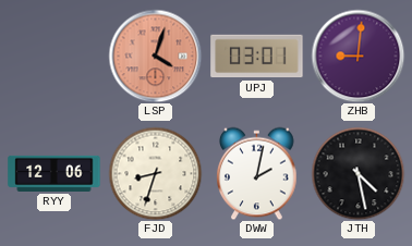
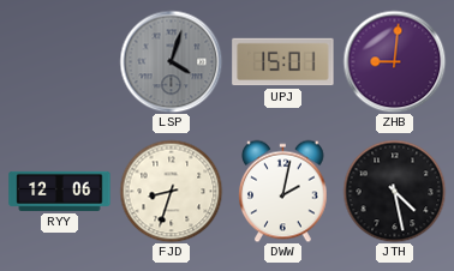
LSP dial: salmon -> grey
UPJ: 03:01 -> 15:01
